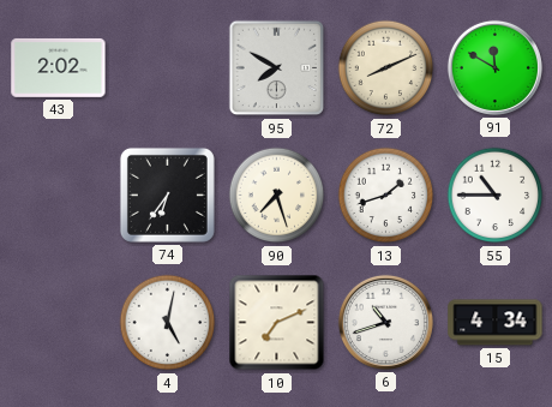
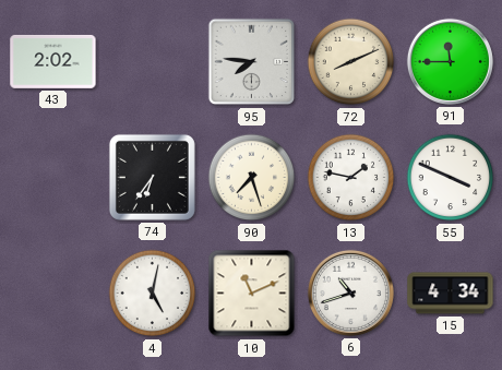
95: 7:50 -> 7:46
91: 11:50 -> 11:45
13: 1:42 -> 1:47
55: 10:45 -> 3:49
10: 7:11 -> 11:11
